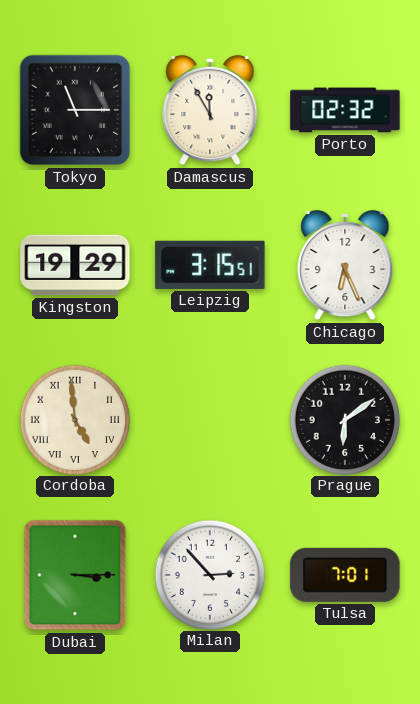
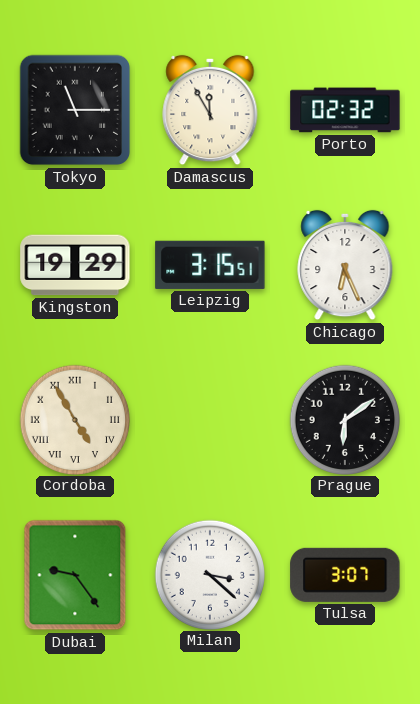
Cordoba: 4:59 -> 4:55
Dubai: 3:15 -> 9:24
Milan: 2:53 -> 3:22
Tulsa: 7:01 -> 3:07
